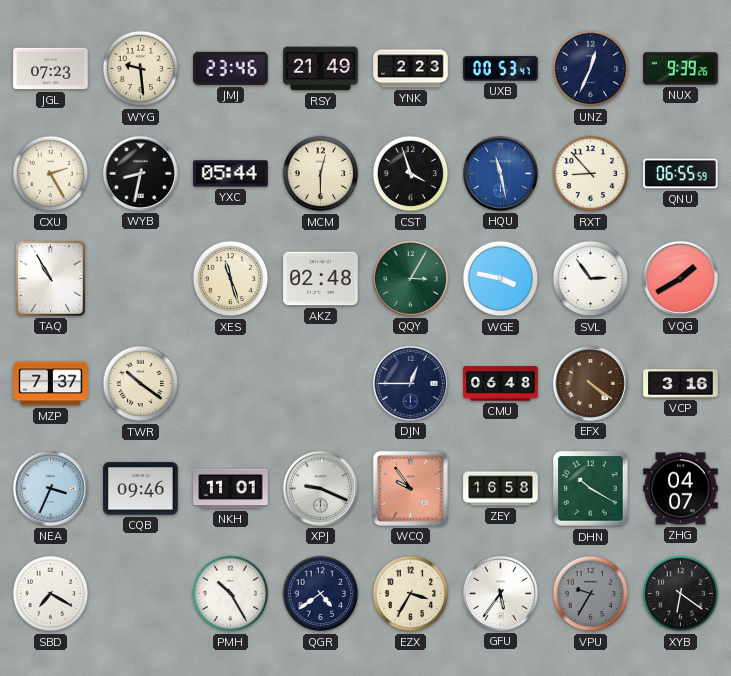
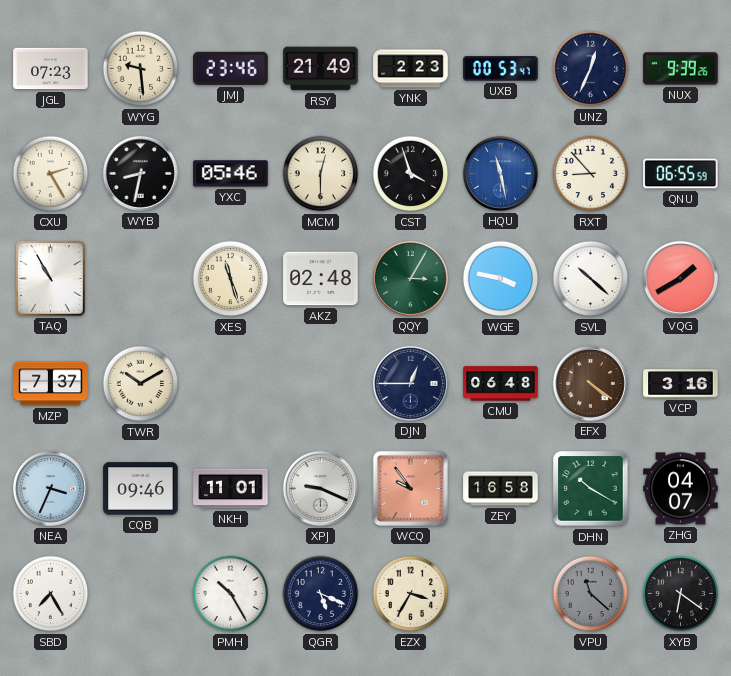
YXC: 05:44 -> 05:46
SVL: 2:54 -> 10:22
TWR: 10:21 -> 10:10
SBD: 7:20 -> 7:25
QGR: 4:39 -> 5:19
GFU: 5:36 -> none
VPU: 9:35 -> 11:22
